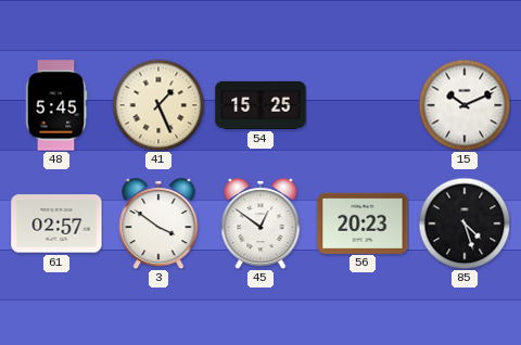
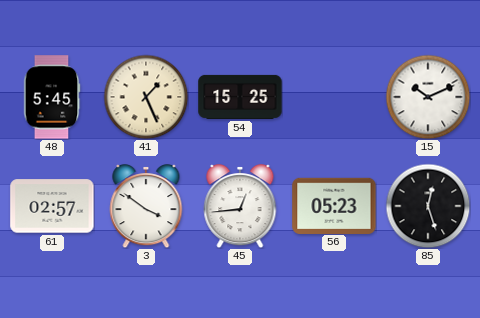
45: 12:51 -> 12:44
56: 20:23 -> 05:23
85: 4:27 -> 12:27
